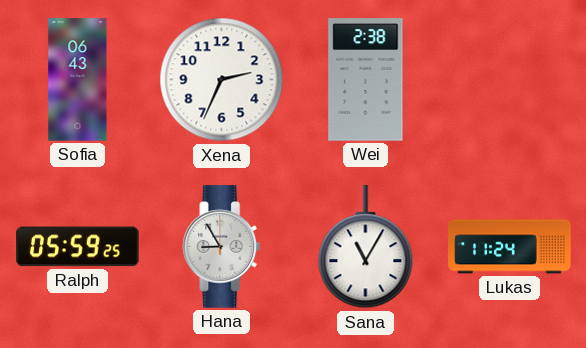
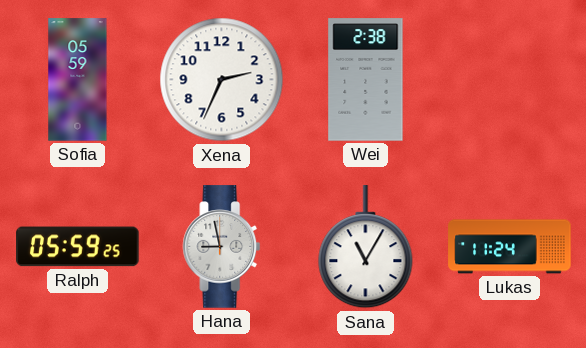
Sofia: 06:43 -> 05:59
Hana: 8:55 -> 8:58
